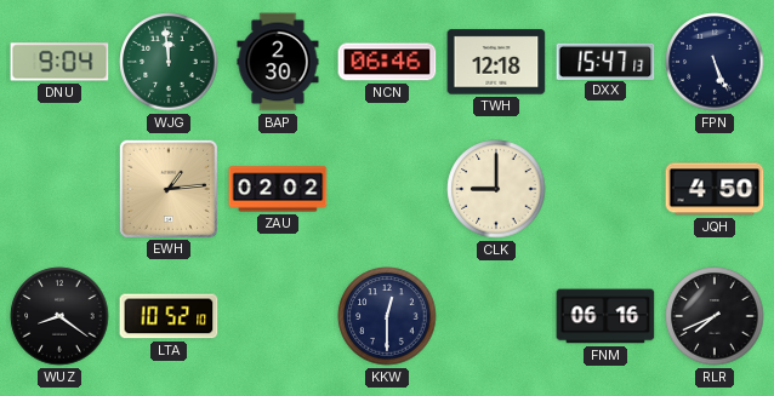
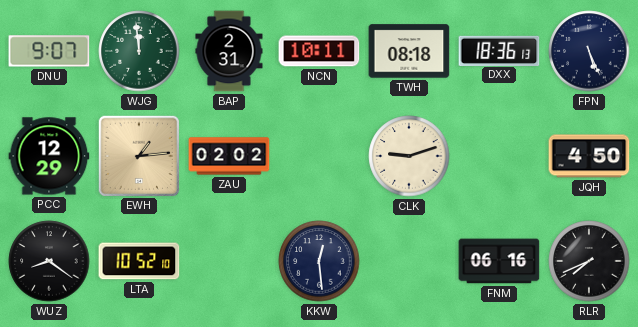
DNU: 9:04 -> 9:07
BAP: 2:30 -> 2:31
NCN: 06:46 -> 10:11
TWH: 12:18 -> 08:18
DXX: 15:47 -> 18:36
PCC: none -> 12:29
CLK: 9:00 -> 9:12
KKW: 12:30 -> 12:29
